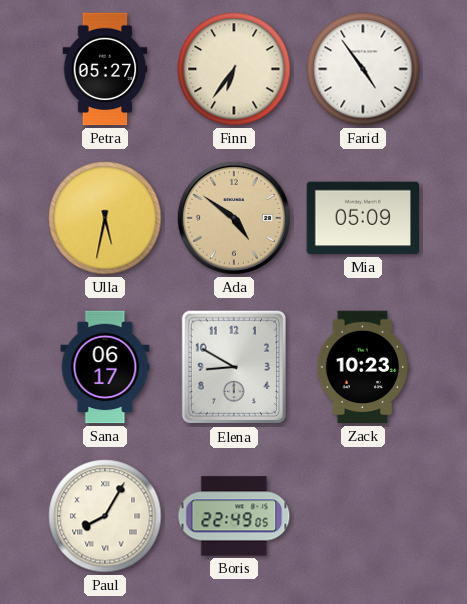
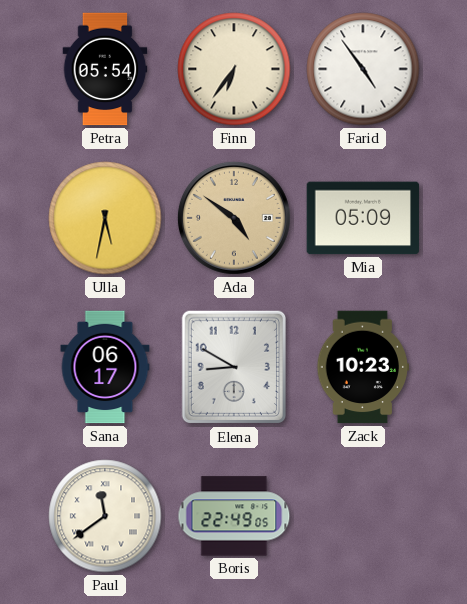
Petra: 05:27 -> 05:54
Paul: 8:05 -> 11:39
